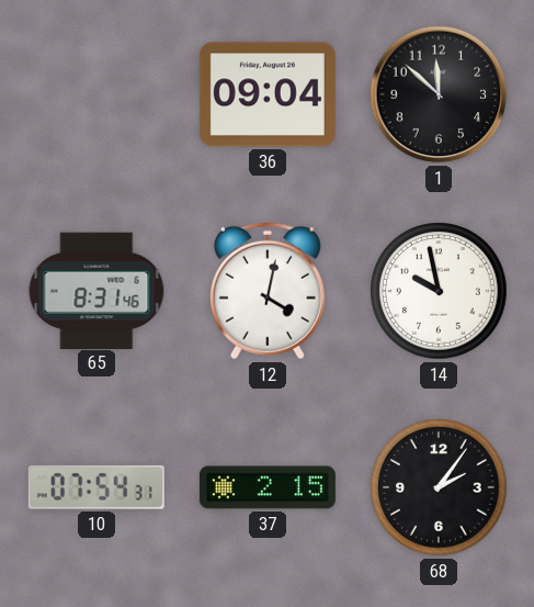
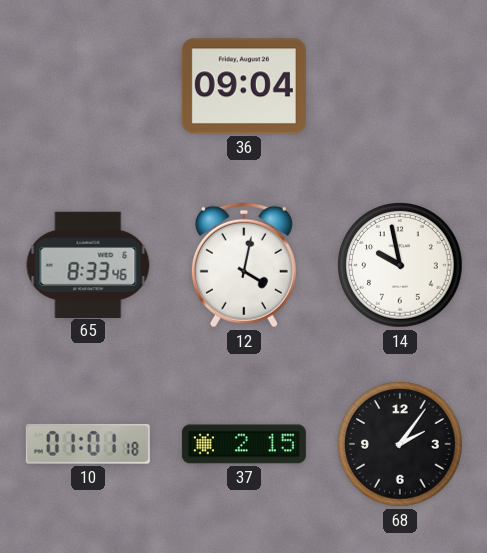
1: 11:52 -> none
65: 8:31 -> 8:33
10: 07:54 -> 01:01
